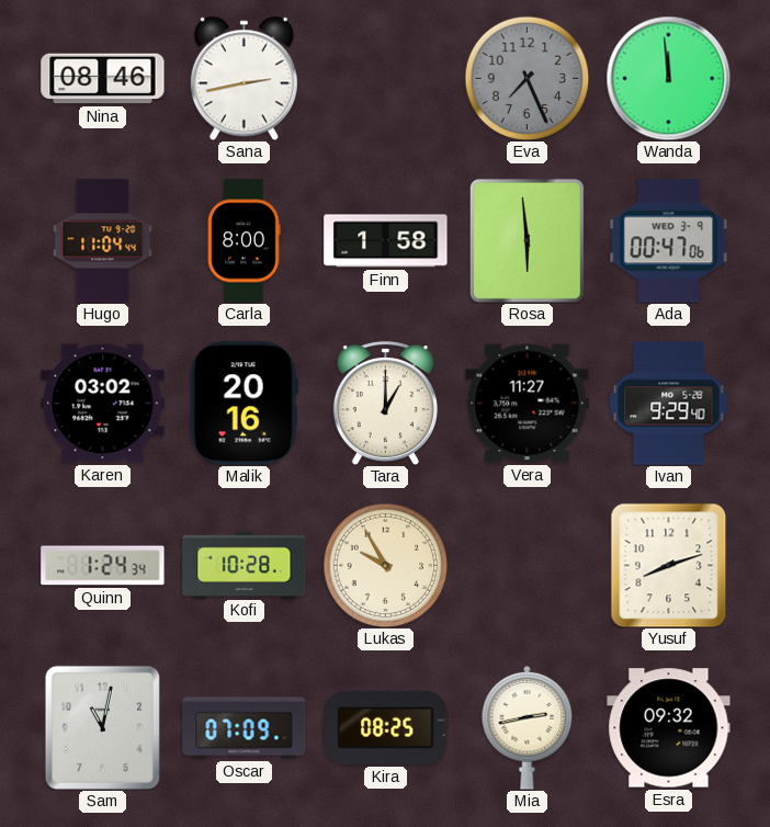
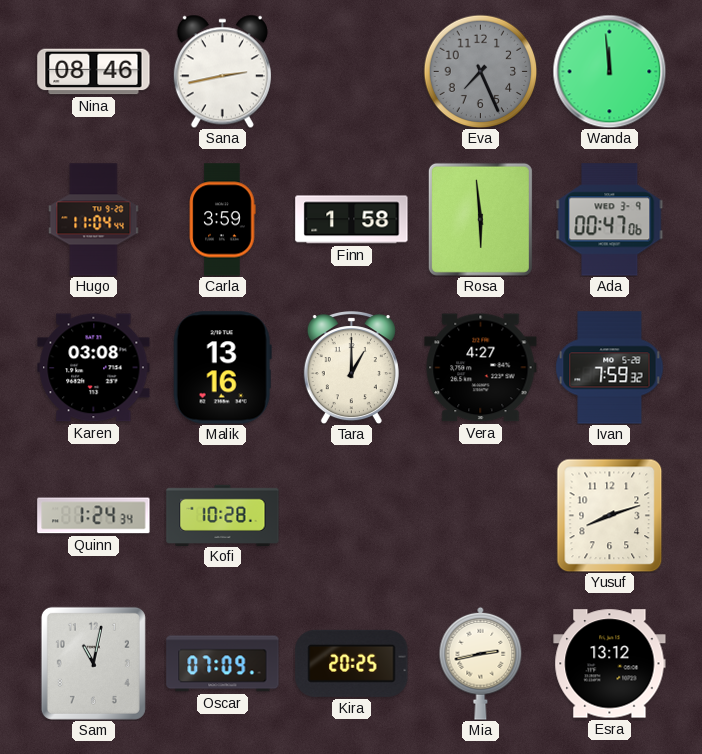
Carla: 8:00 -> 3:59
Karen: 03:02 -> 03:08
Malik: 20:16 -> 13:16
Vera: 11:27 -> 4:27
Ivan: 9:29 -> 7:59
Lukas: 9:55 -> none
Kira: 08:25 -> 20:25
Esra: 09:32 -> 13:12
